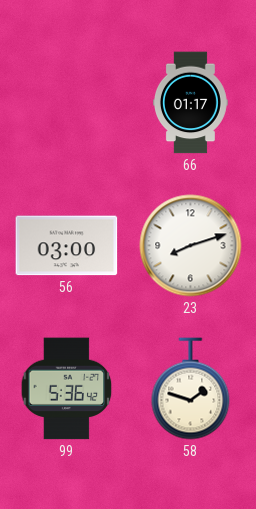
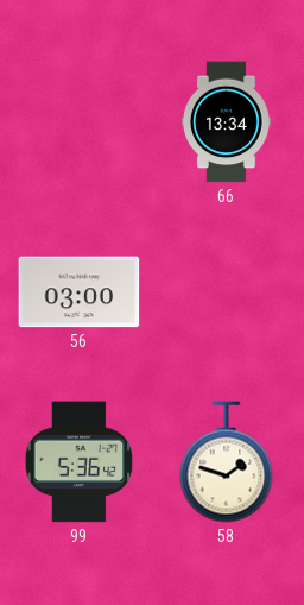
66: 01:17 -> 13:34
23: 8:12 -> none
